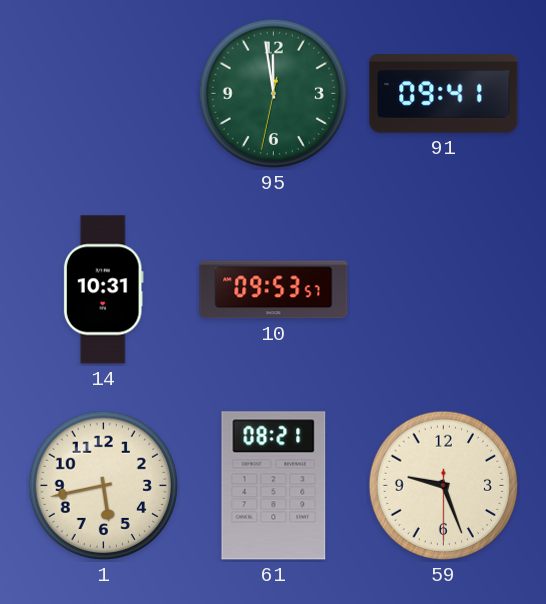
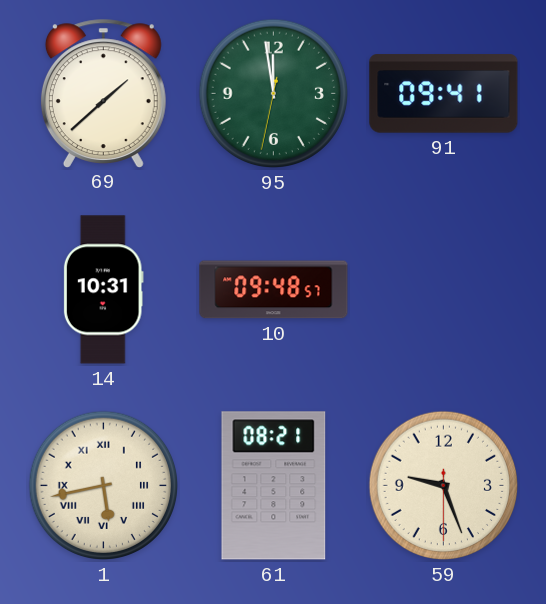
69: none -> 1:38
10: 09:53 -> 09:48
1 numerals: Arabic -> Roman
